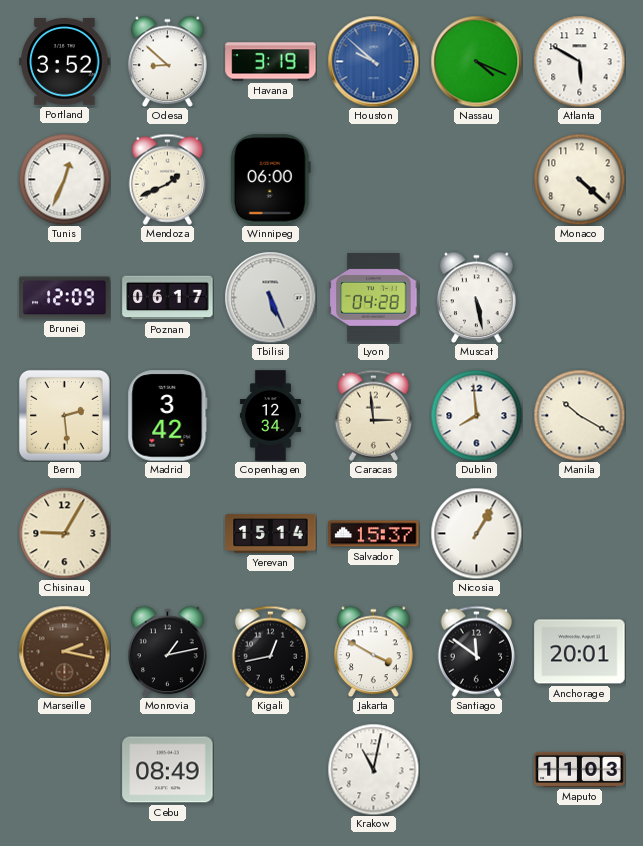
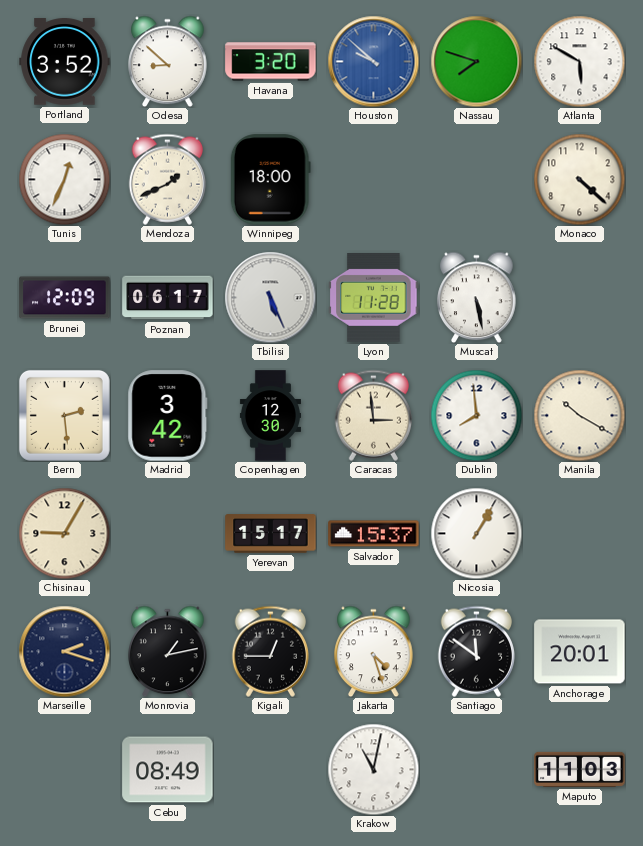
Havana: 3:19 -> 3:20
Nassau: 4:19 -> 7:48
Winnipeg: 06:00 -> 18:00
Lyon: 04:28 -> 11:28
Copenhagen: 12:34 -> 12:30
Yerevan: 15:14 -> 15:17
Marseille: 2:17 -> 2:18
Marseille dial: brown -> navy
Kigali: 12:43 -> 12:45
Jakarta: 3:50 -> 4:27
